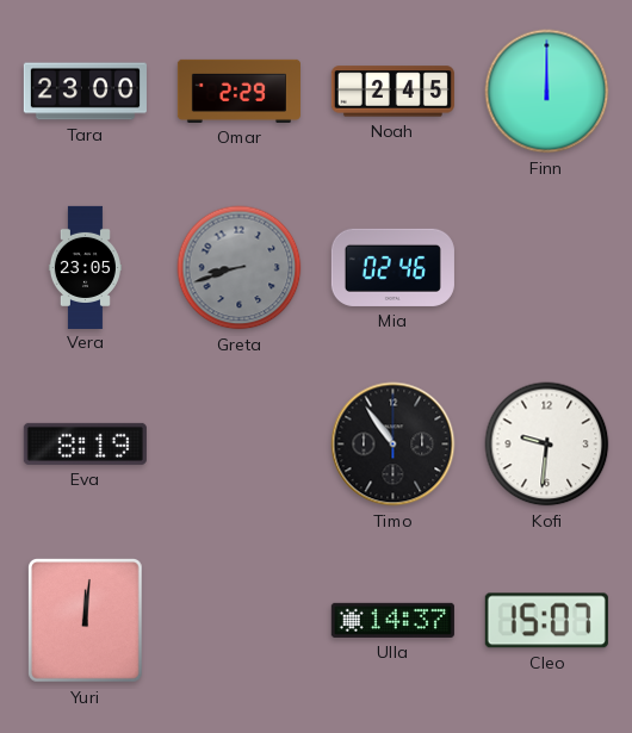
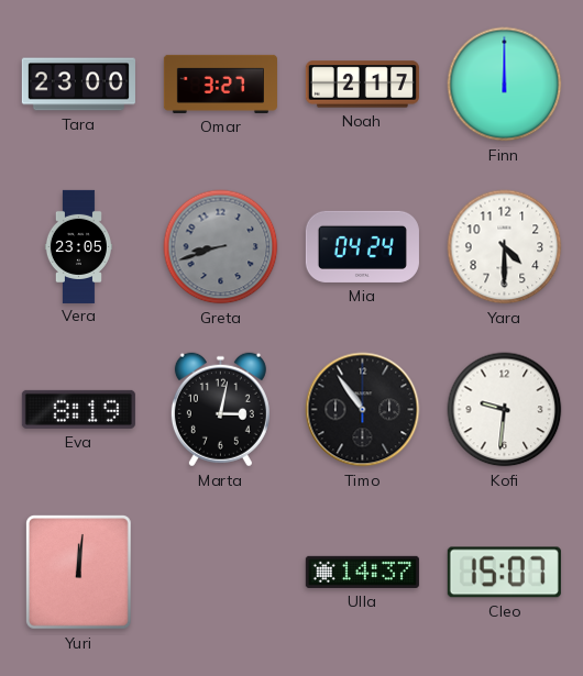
Omar: 2:29 -> 3:27
Noah: 2:45 -> 2:17
Mia: 02:46 -> 04:24
Yara: none -> 4:30
Marta: none -> 3:02
